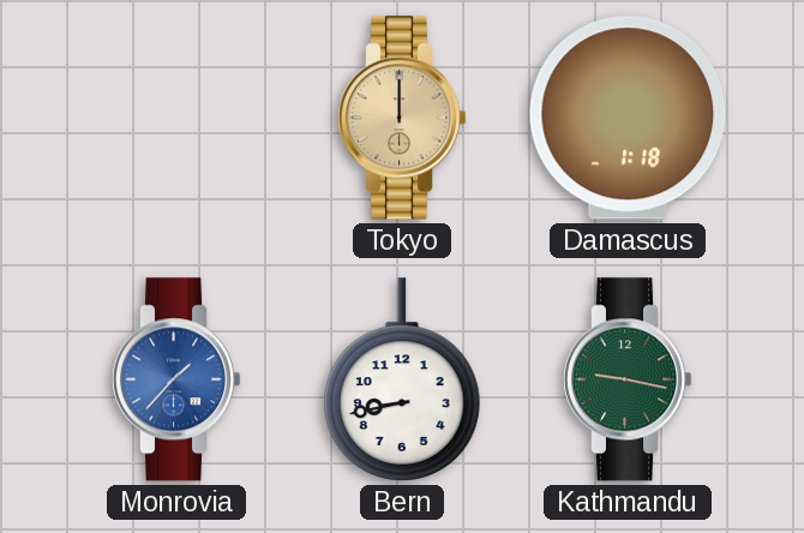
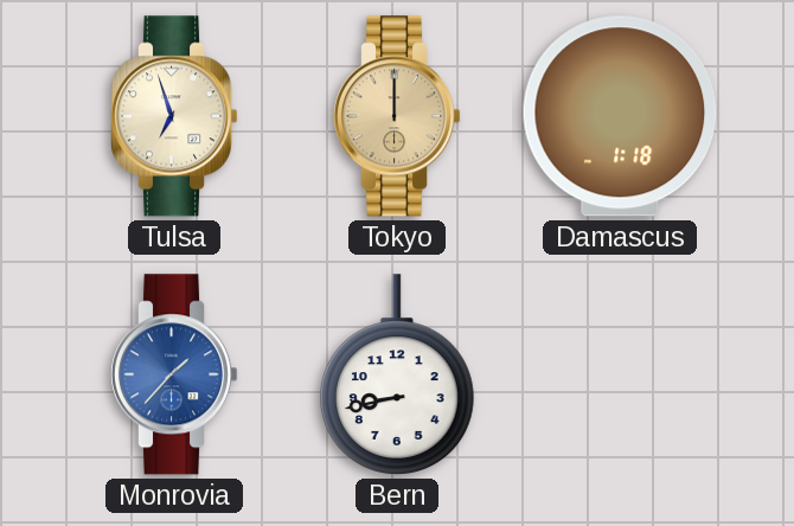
Tulsa: none -> 6:57
Kathmandu: 9:17 -> none
